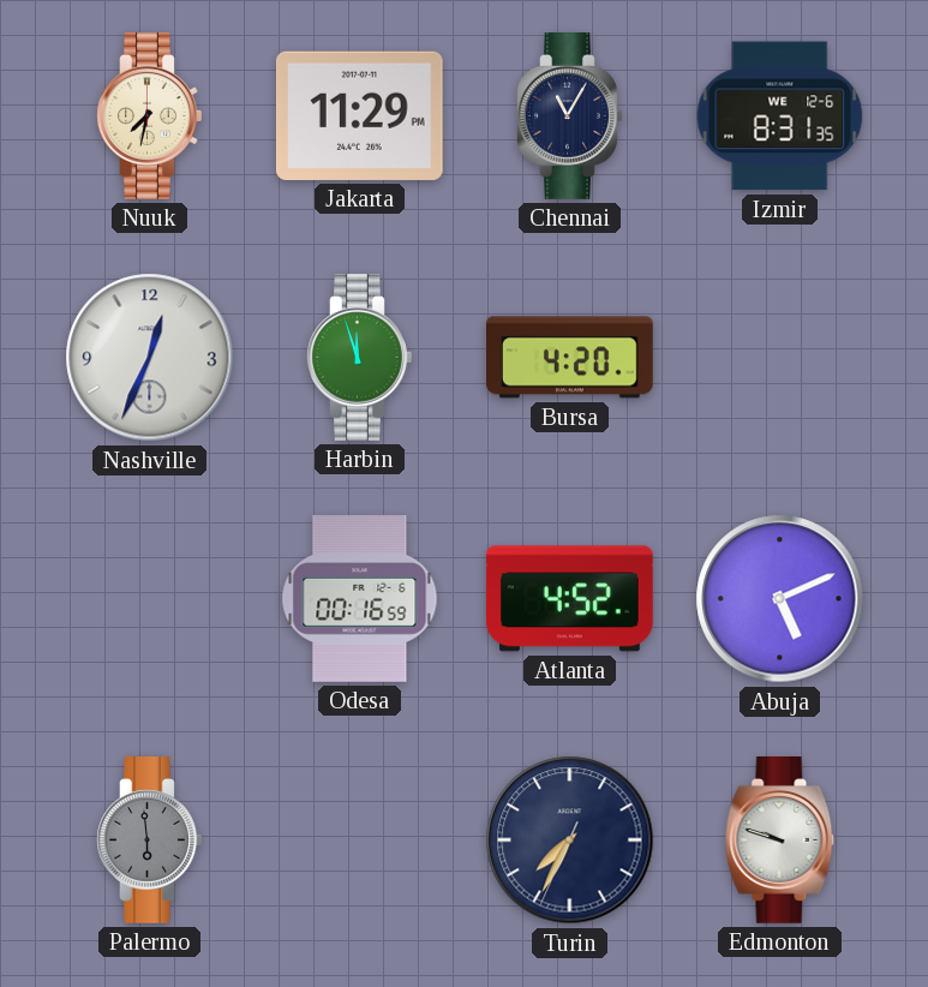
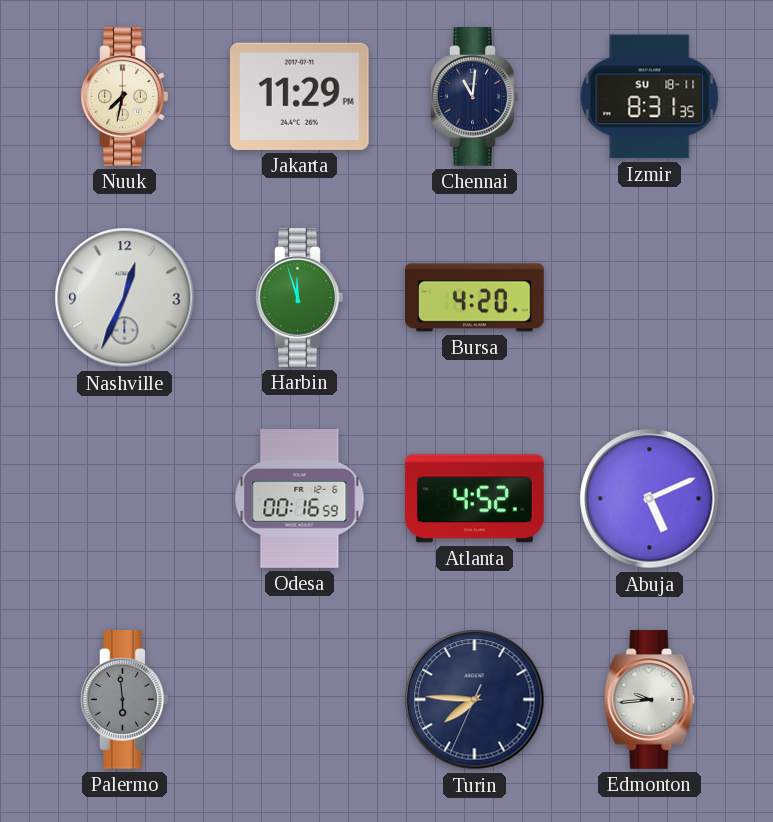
Chennai: 11:05 -> 11:01
Izmir date: WE 12-6 -> SU 18-11
Turin: 7:34 -> 7:45
Edmonton: 9:48 -> 9:44
